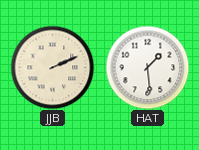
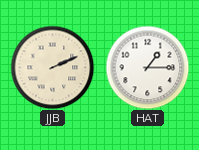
HAT: 1:29 -> 1:15
